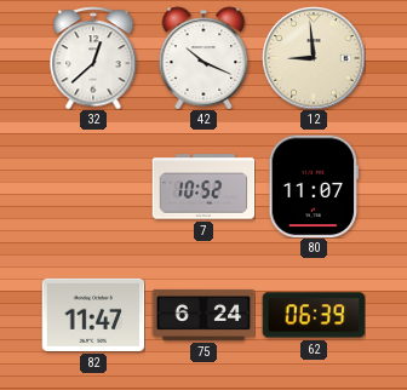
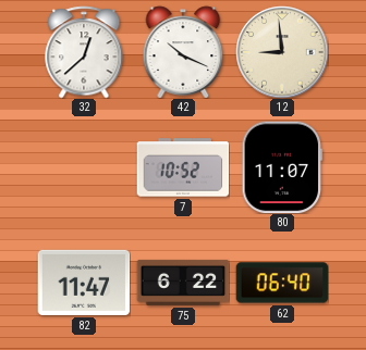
75: 6:24 -> 6:22
62: 06:39 -> 06:40
